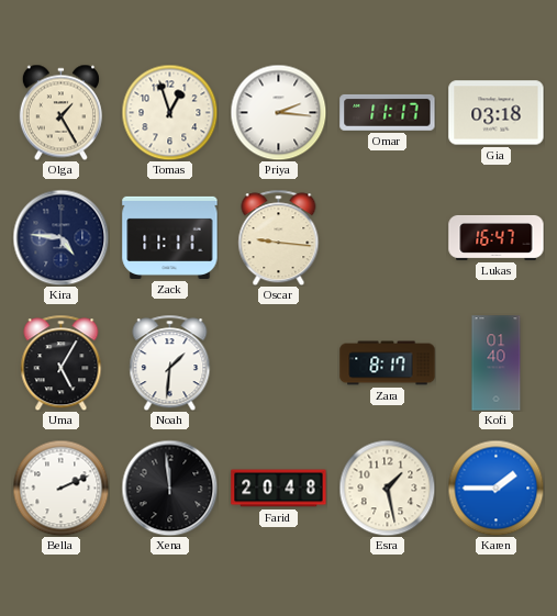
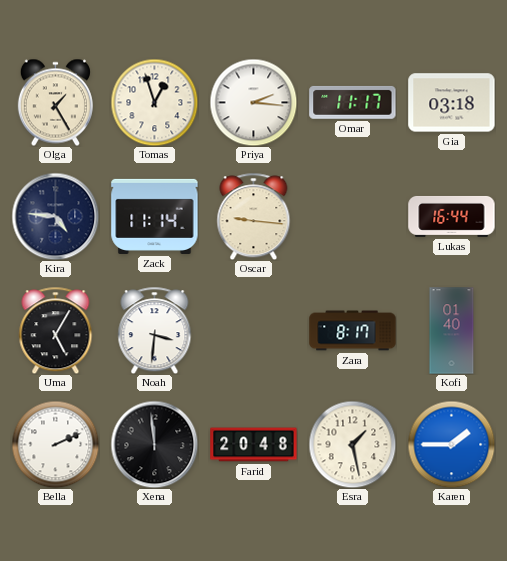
Zack: 11:11 -> 11:14
Lukas: 16:47 -> 16:44
Noah: 1:31 -> 3:31
